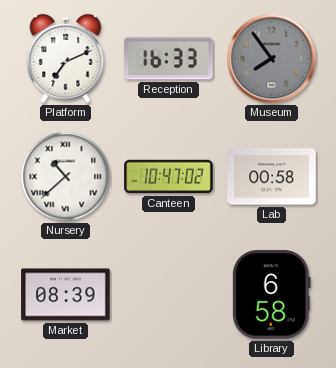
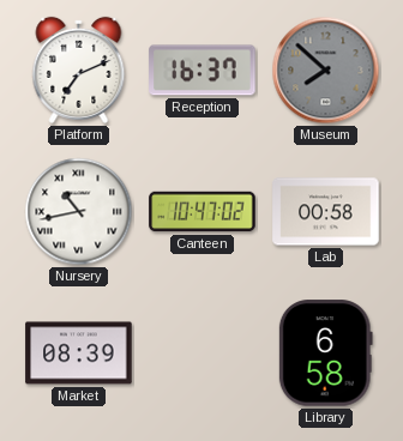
Reception: 16:33 -> 16:37
Museum: 7:54 -> 7:52
Nursery: 10:38 -> 10:43
